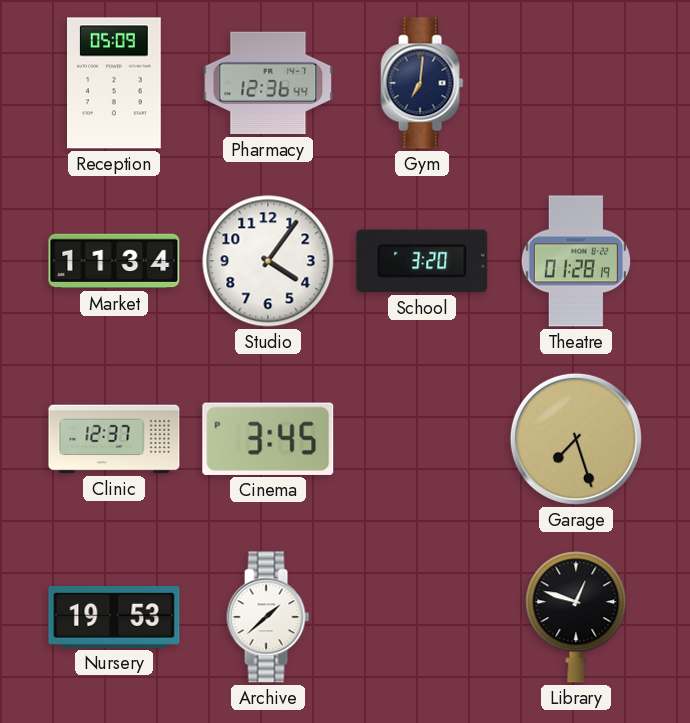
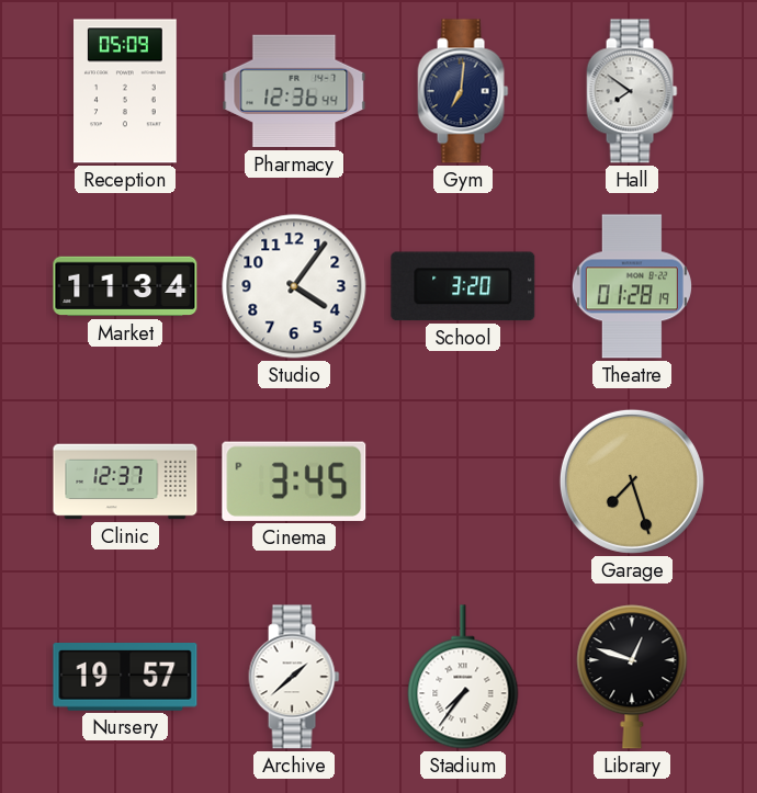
Hall: none -> 7:51
Nursery: 19:53 -> 19:57
Stadium: none -> 7:36
